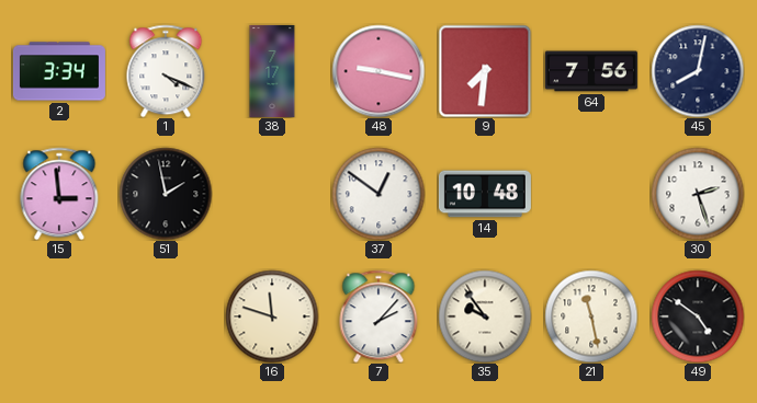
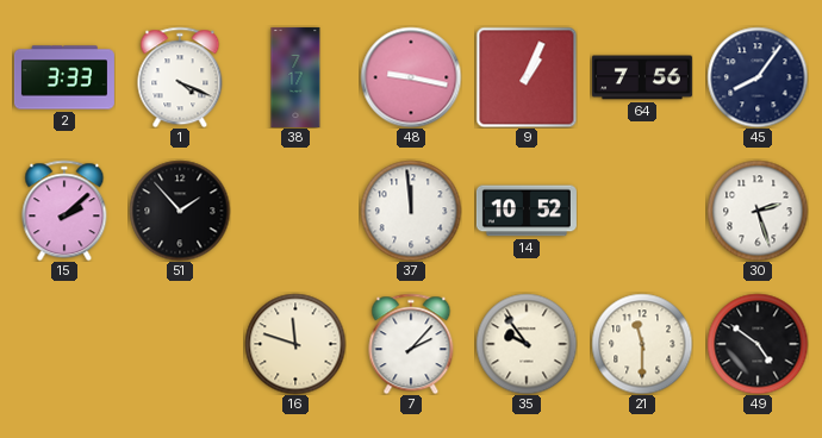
2: 3:34 -> 3:33
9: 7:31 -> 1:04
45: 8:02 -> 8:06
15: 2:59 -> 2:08
51: 1:58 -> 1:53
37: 12:51 -> 11:59
14: 10:48 -> 10:52
21: 11:28 -> 11:30
